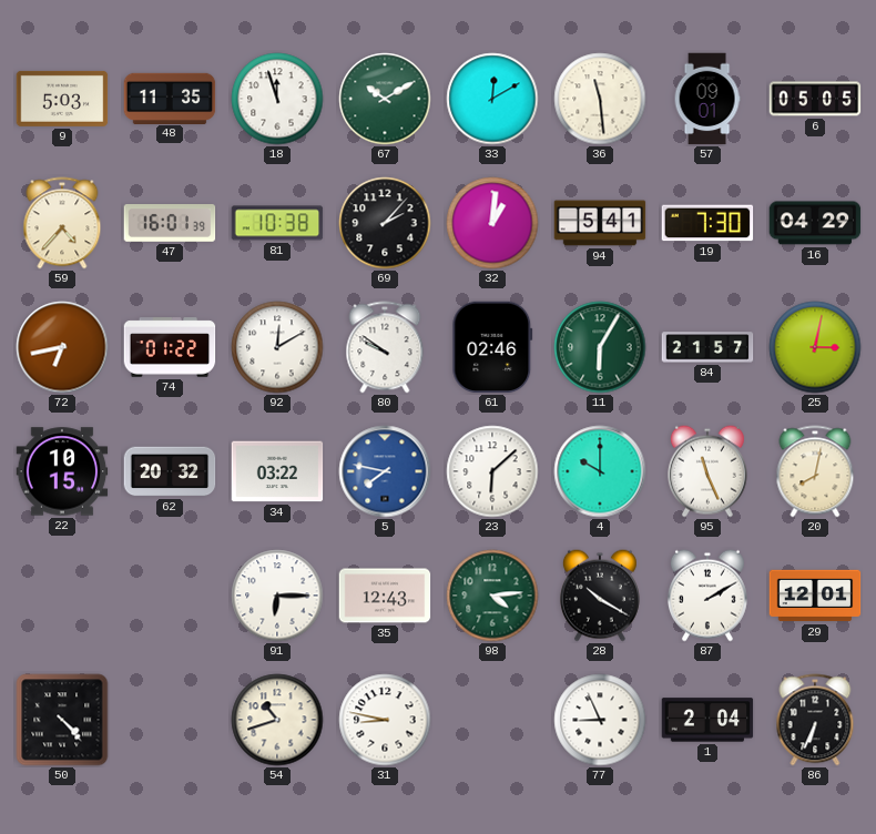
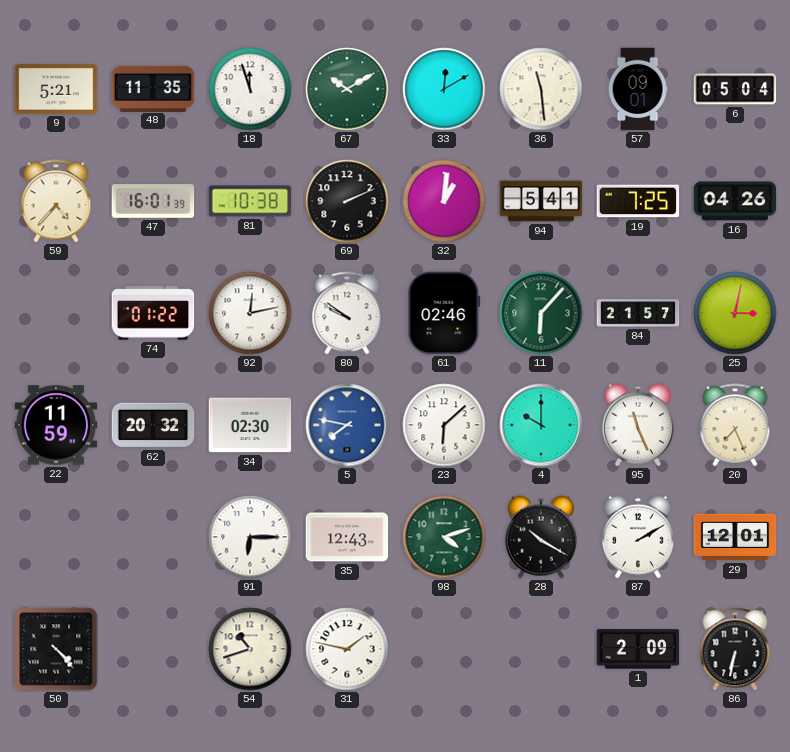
9: 5:03 -> 5:21
6: 05:05 -> 05:04
69: 2:07 -> 2:11
19: 7:30 -> 7:25
16: 04:29 -> 04:26
72: 6:43 -> none
92: 12:10 -> 12:13
11: 6:05 -> 6:07
22: 10:15 -> 11:59
34: 03:22 -> 02:30
20: 8:02 -> 7:26
98: 4:14 -> 4:12
31: 8:47 -> 1:47
77: 8:56 -> none
1: 2:04 -> 2:09
86: 6:34 -> 6:32
